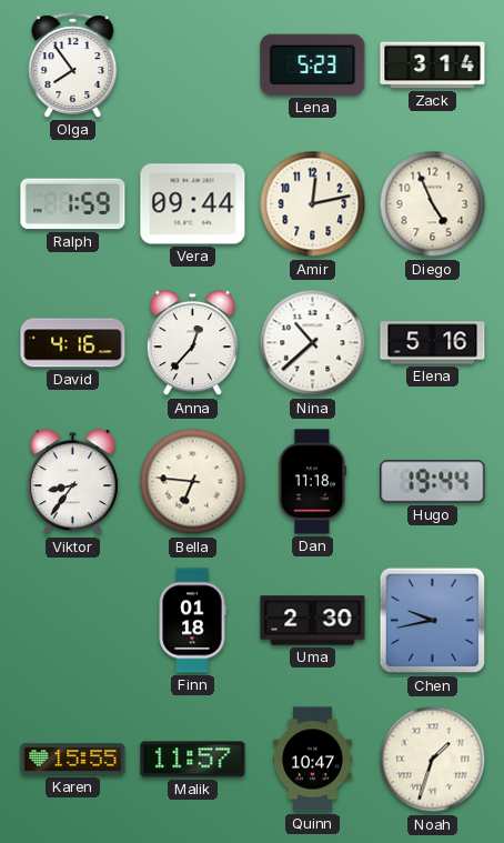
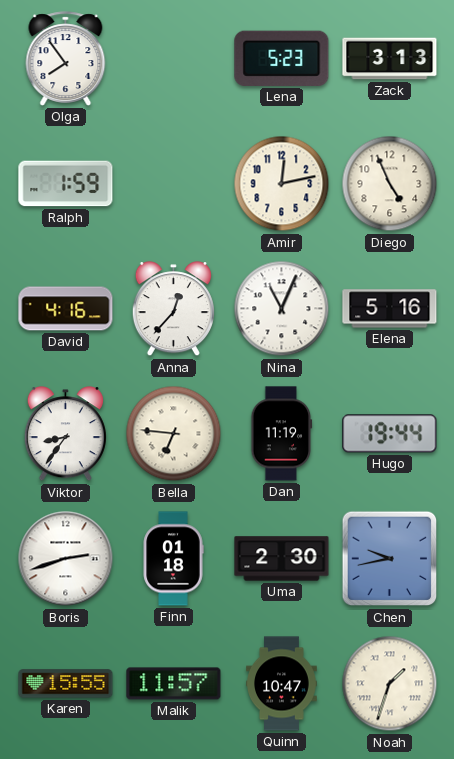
Zack: 3:14 -> 3:13
Vera: 09:44 -> none
Nina: 10:38 -> 11:04
Dan: 11:18 -> 11:19
Boris: none -> 2:42
